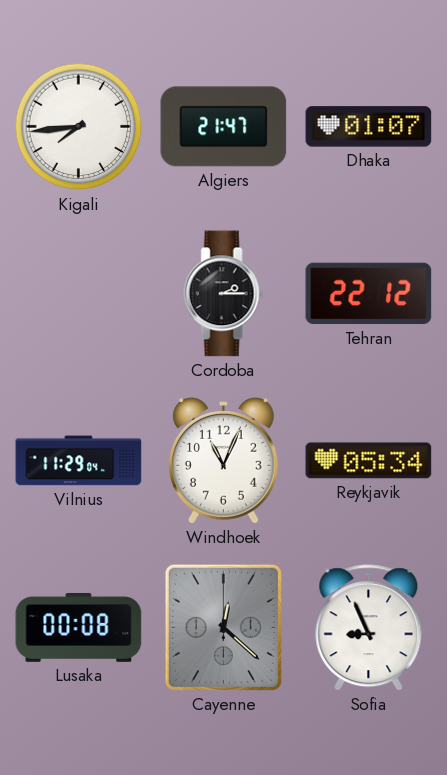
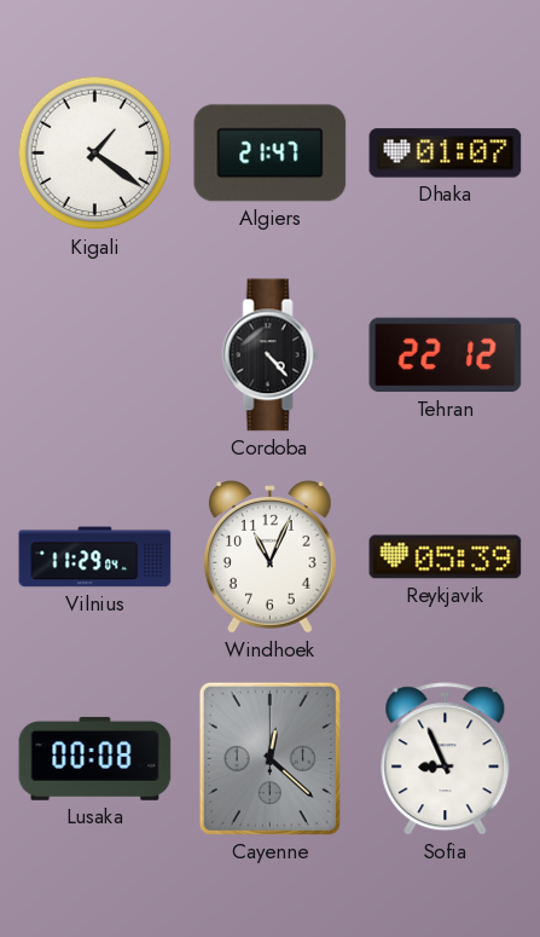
Kigali: 7:44 -> 1:21
Cordoba: 2:15 -> 4:23
Reykjavik: 05:34 -> 05:39
